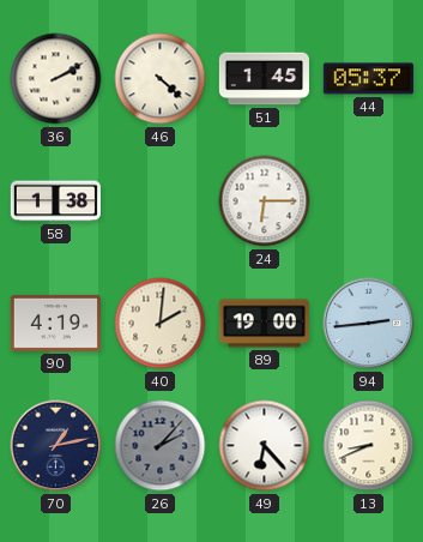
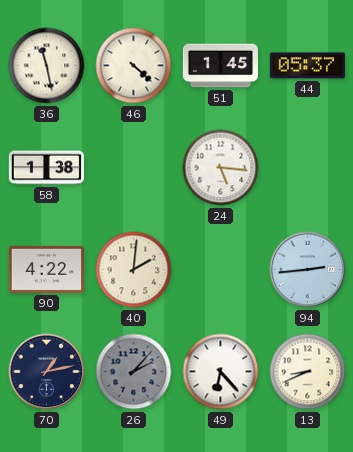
36: 2:10 -> 11:28
24: 6:15 -> 5:16
90: 4:19 -> 4:22
89: 19:00 -> none
